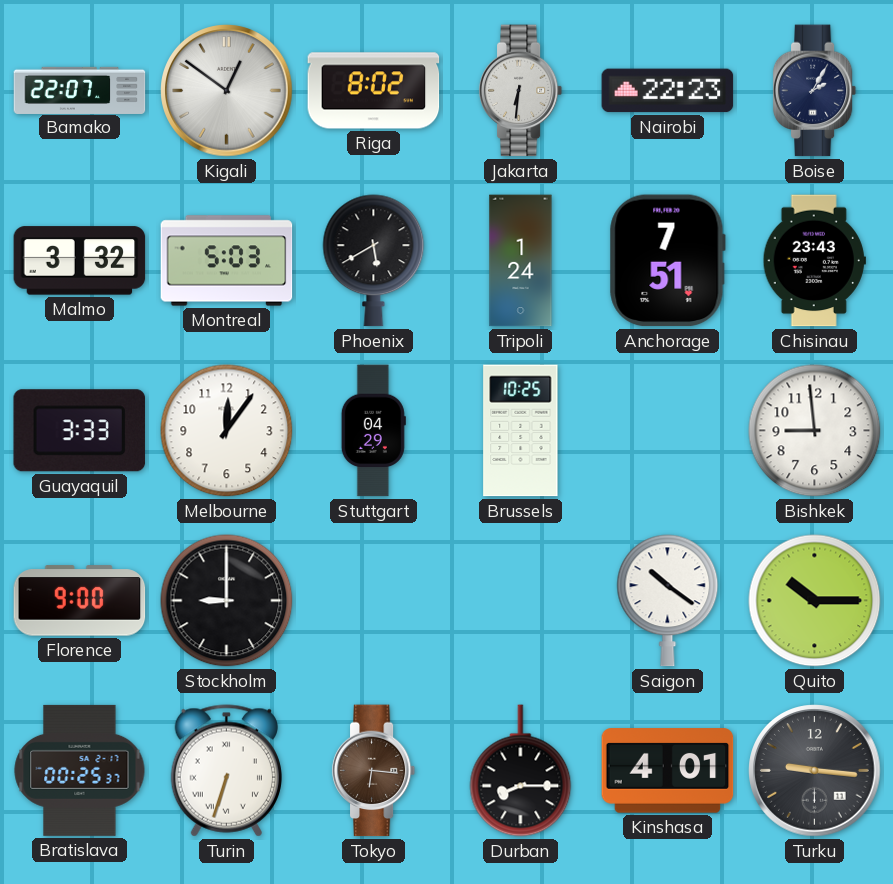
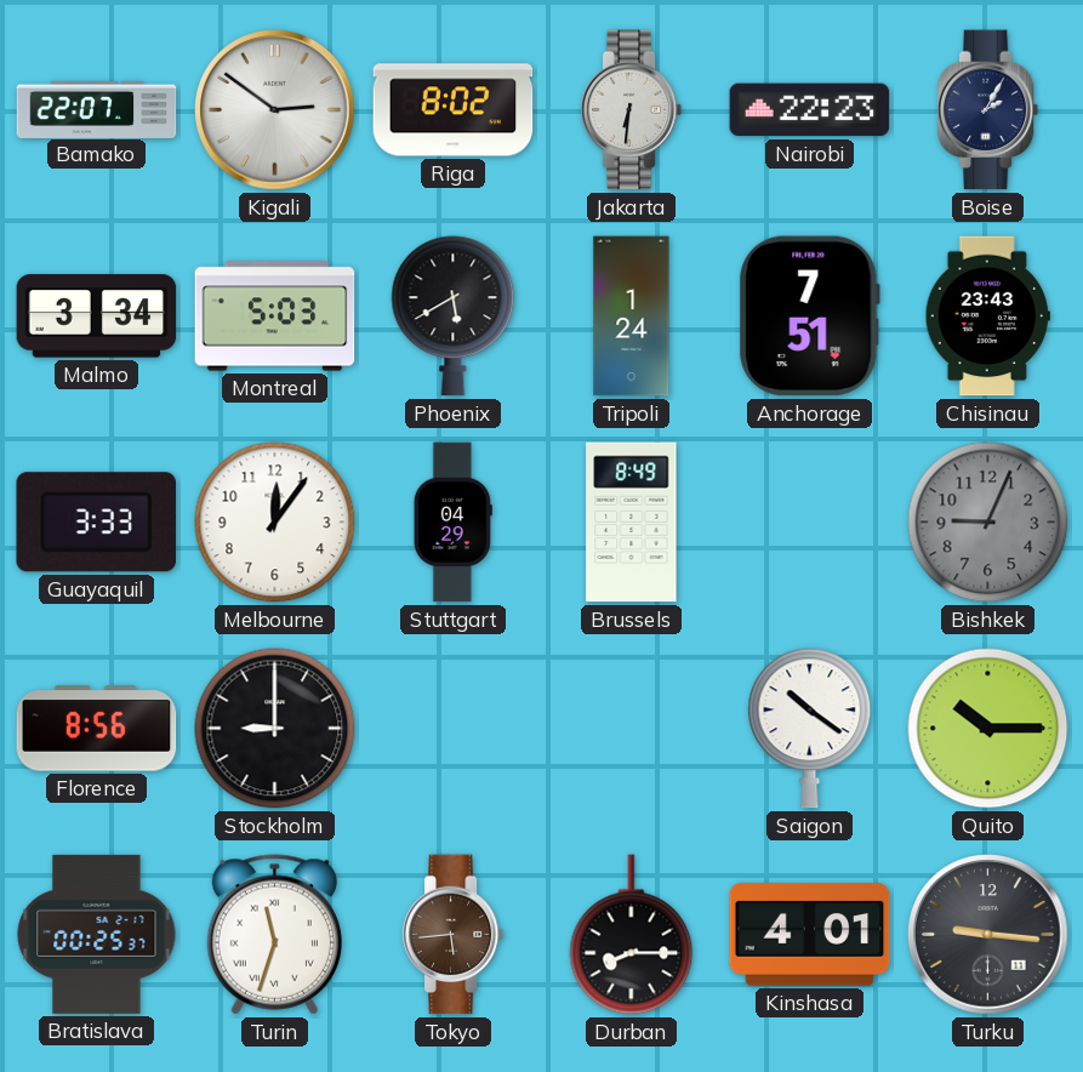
Kigali: 12:51 -> 2:51
Malmo: 3:32 -> 3:34
Brussels: 10:25 -> 8:49
Bishkek: 8:59 -> 9:04
Bishkek dial: white -> grey
Florence: 9:00 -> 8:56
Turin: 6:33 -> 11:33
Tokyo: 6:16 -> 5:44
